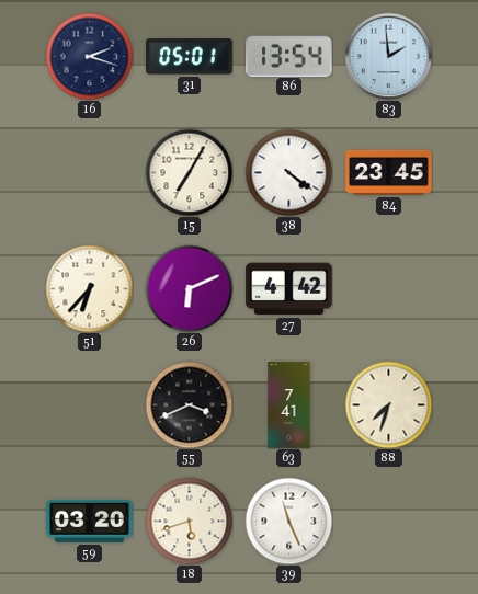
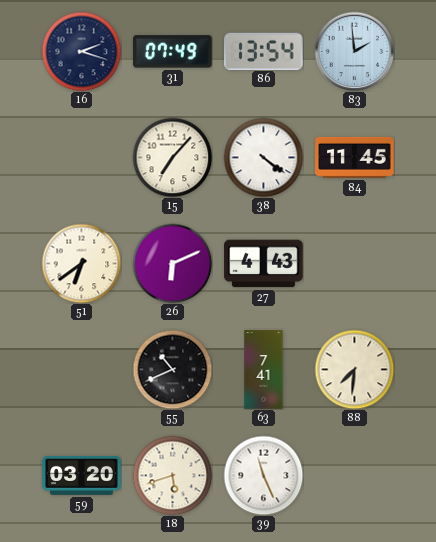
31: 05:01 -> 07:49
15: 7:05 -> 7:07
84: 23:45 -> 11:45
51: 6:37 -> 6:39
27: 4:42 -> 4:43
55: 3:41 -> 10:41
88: 7:33 -> 7:31
